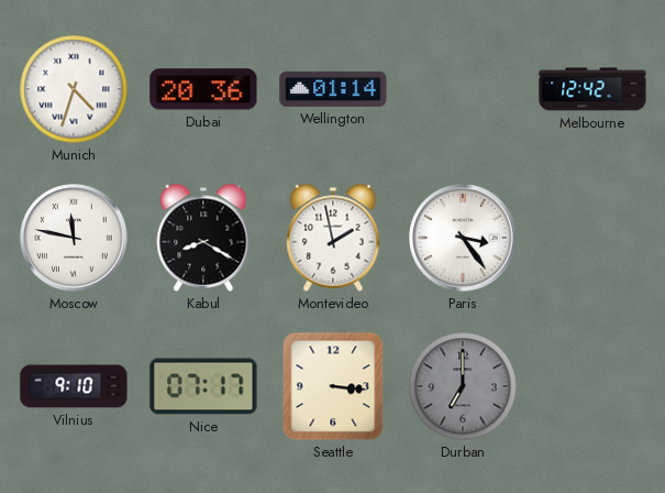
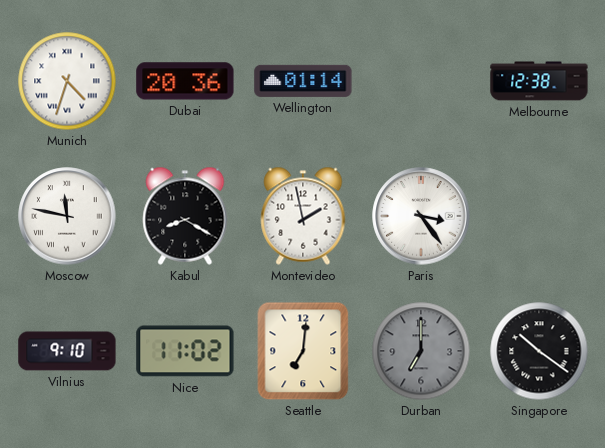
Melbourne: 12:42 -> 12:38
Nice: 07:17 -> 11:02
Seattle: 3:16 -> 7:01
Singapore: none -> 10:21
